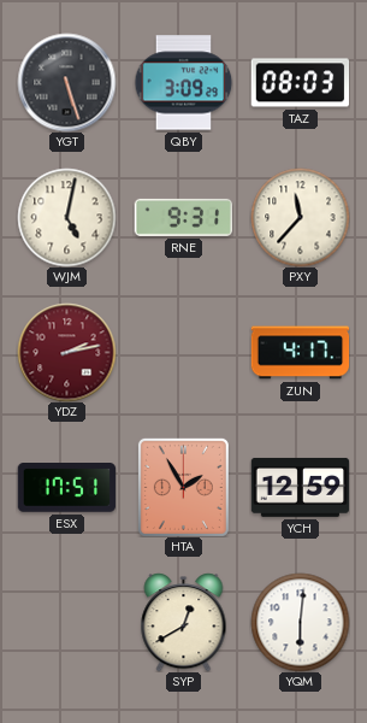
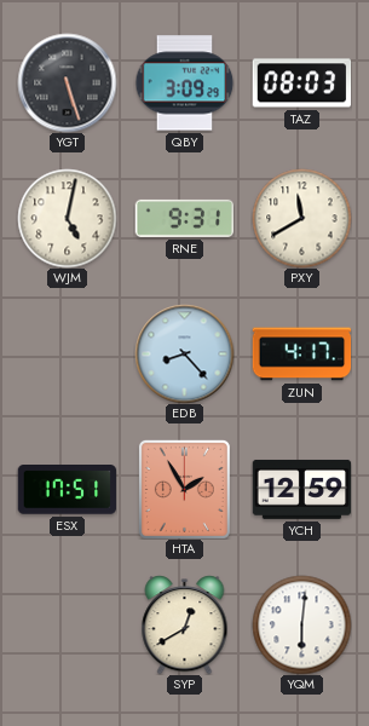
PXY: 11:37 -> 11:40
YDZ: 2:13 -> none
EDB: none -> 8:23
